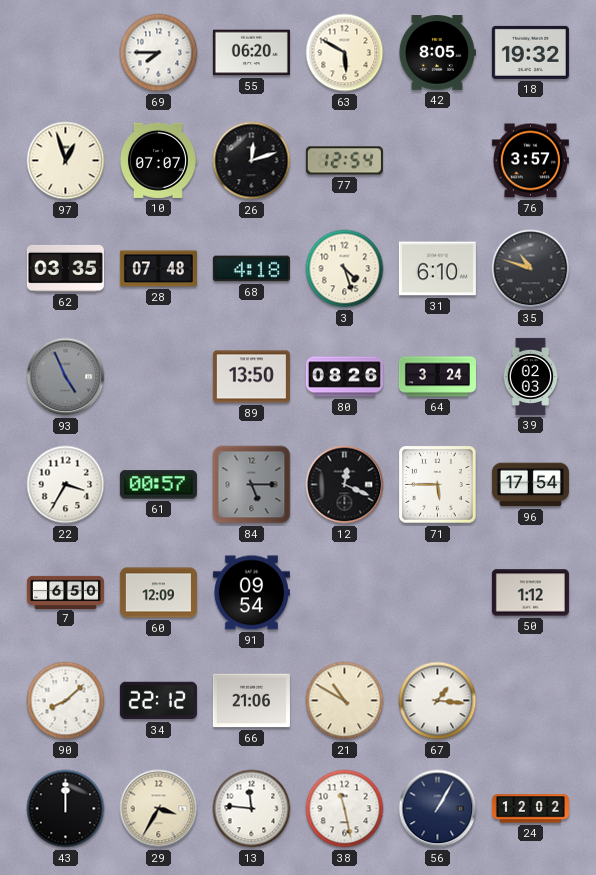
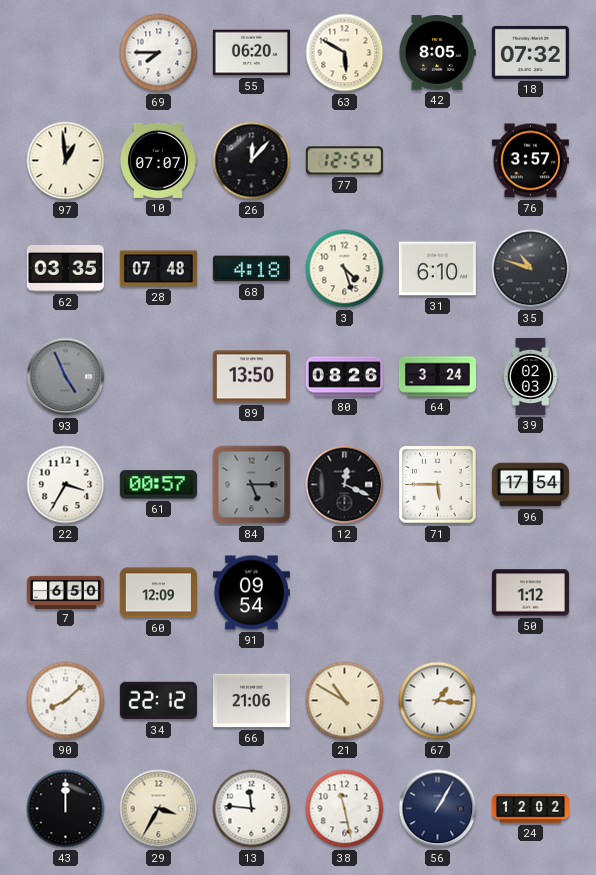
18: 19:32 -> 07:32
97: 12:57 -> 12:59
26: 12:12 -> 12:07
